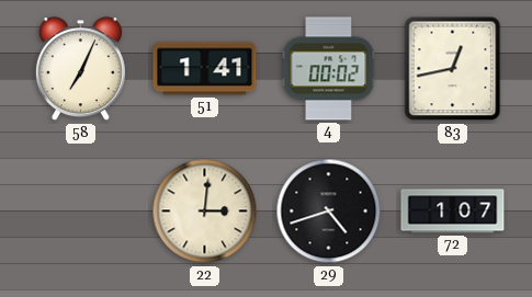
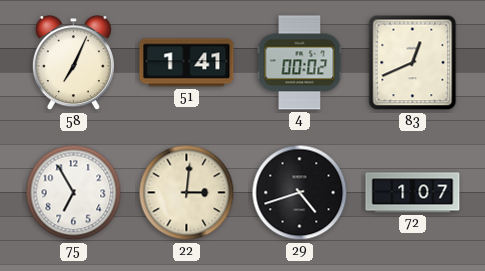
83: 12:43 -> 12:41
75: none -> 6:55
